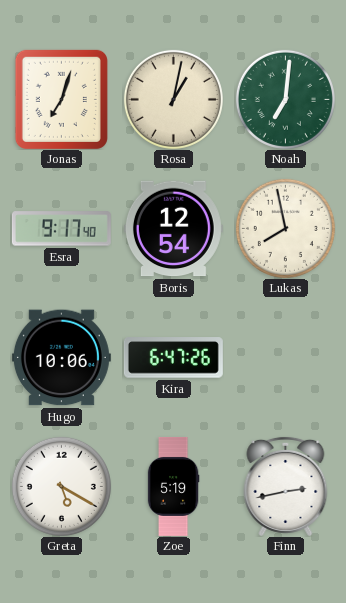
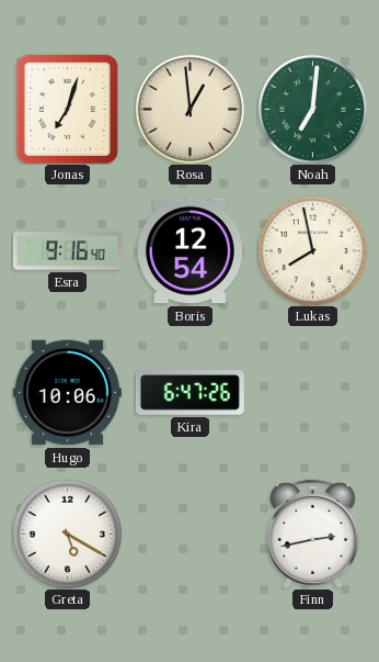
Rosa: 1:02 -> 12:59
Esra: 9:17 -> 9:16
Zoe: 5:19 -> none
